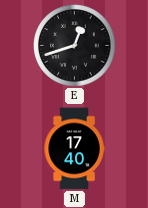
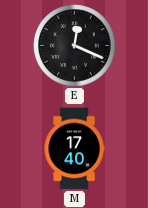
E: 12:42 -> 12:19
